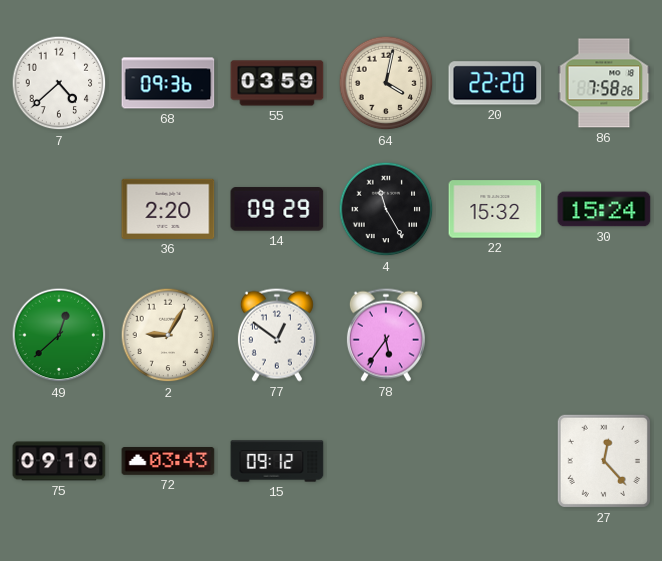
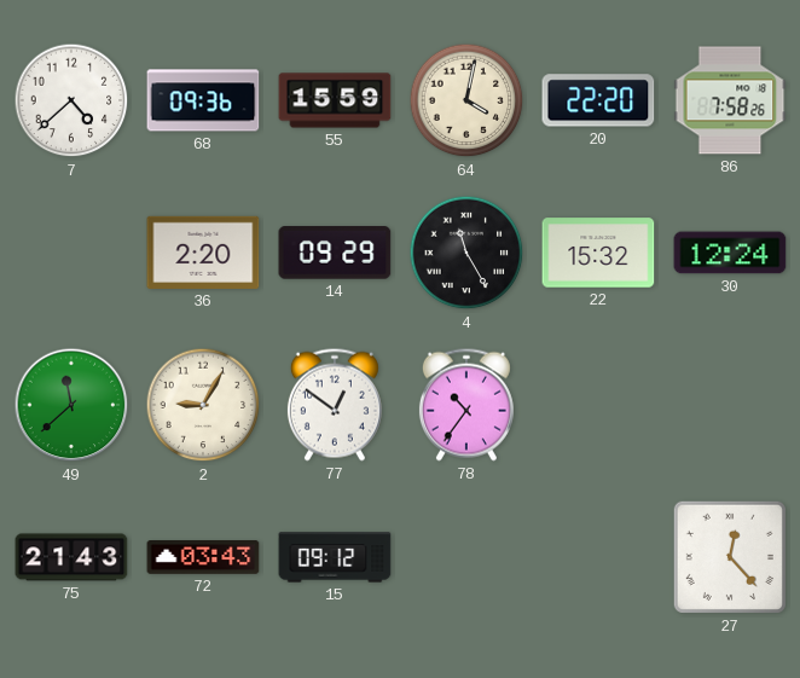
55: 03:59 -> 15:59
30: 15:24 -> 12:24
49: 12:38 -> 11:38
78: 5:36 -> 10:36
75: 09:10 -> 21:43
